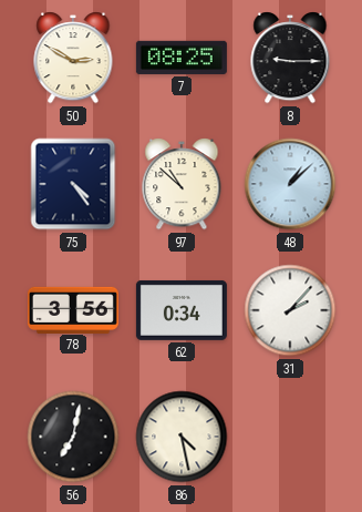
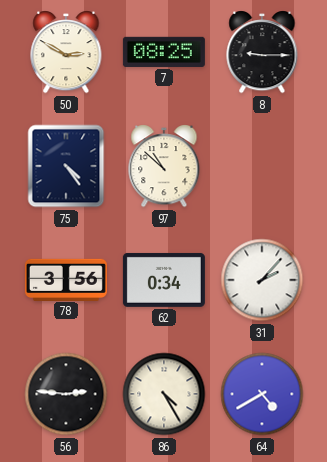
48: 1:08 -> none
56: 7:02 -> 2:46
86: 4:28 -> 4:25
64: none -> 4:40
